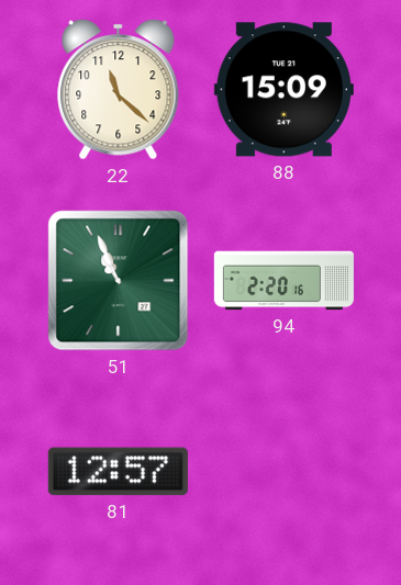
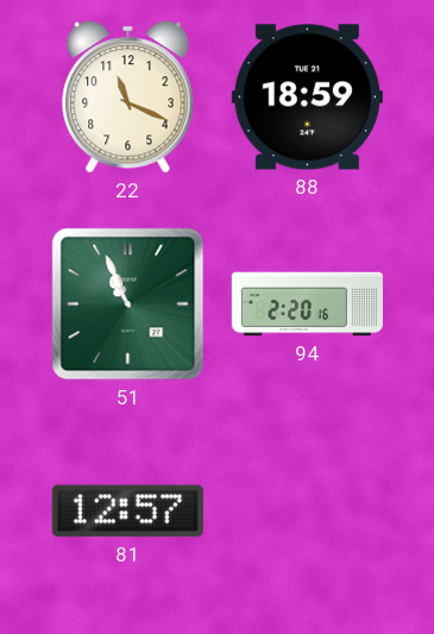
22: 11:22 -> 11:19
88: 15:09 -> 18:59
